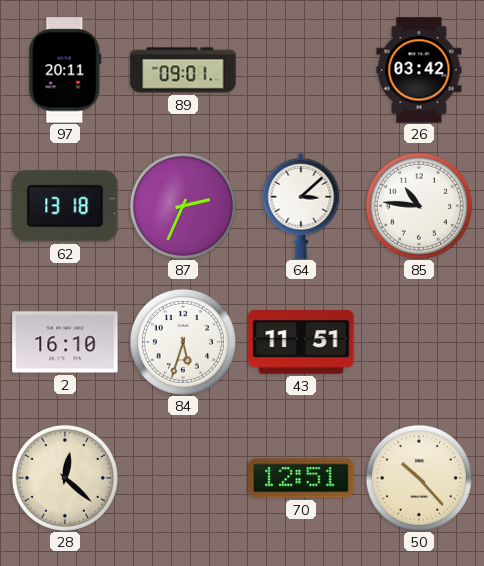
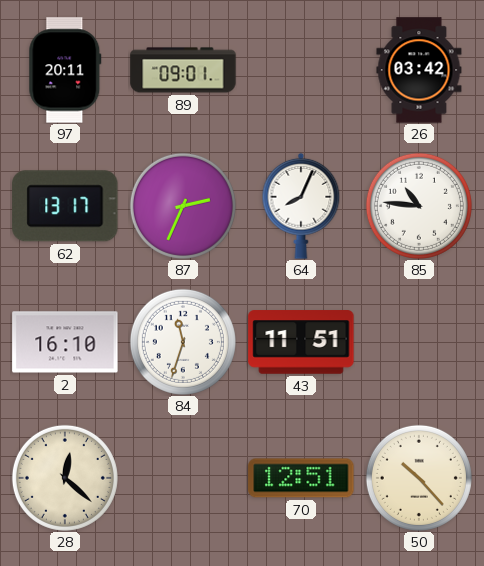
62: 13:18 -> 13:17
64: 3:08 -> 8:04
84: 5:33 -> 11:33
